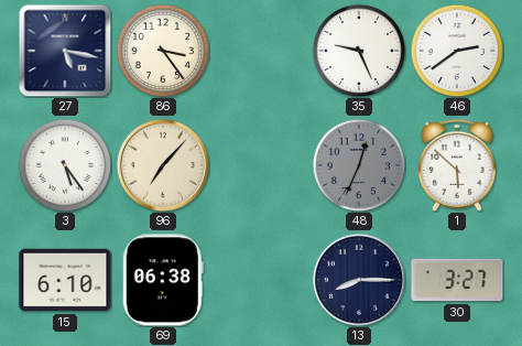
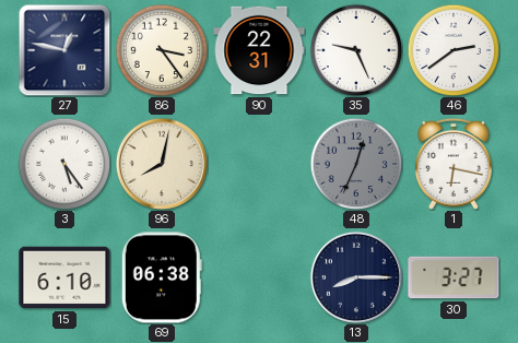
27: 5:17 -> 12:47
90: none -> 22:31
96: 7:07 -> 8:02
1: 5:52 -> 6:17
